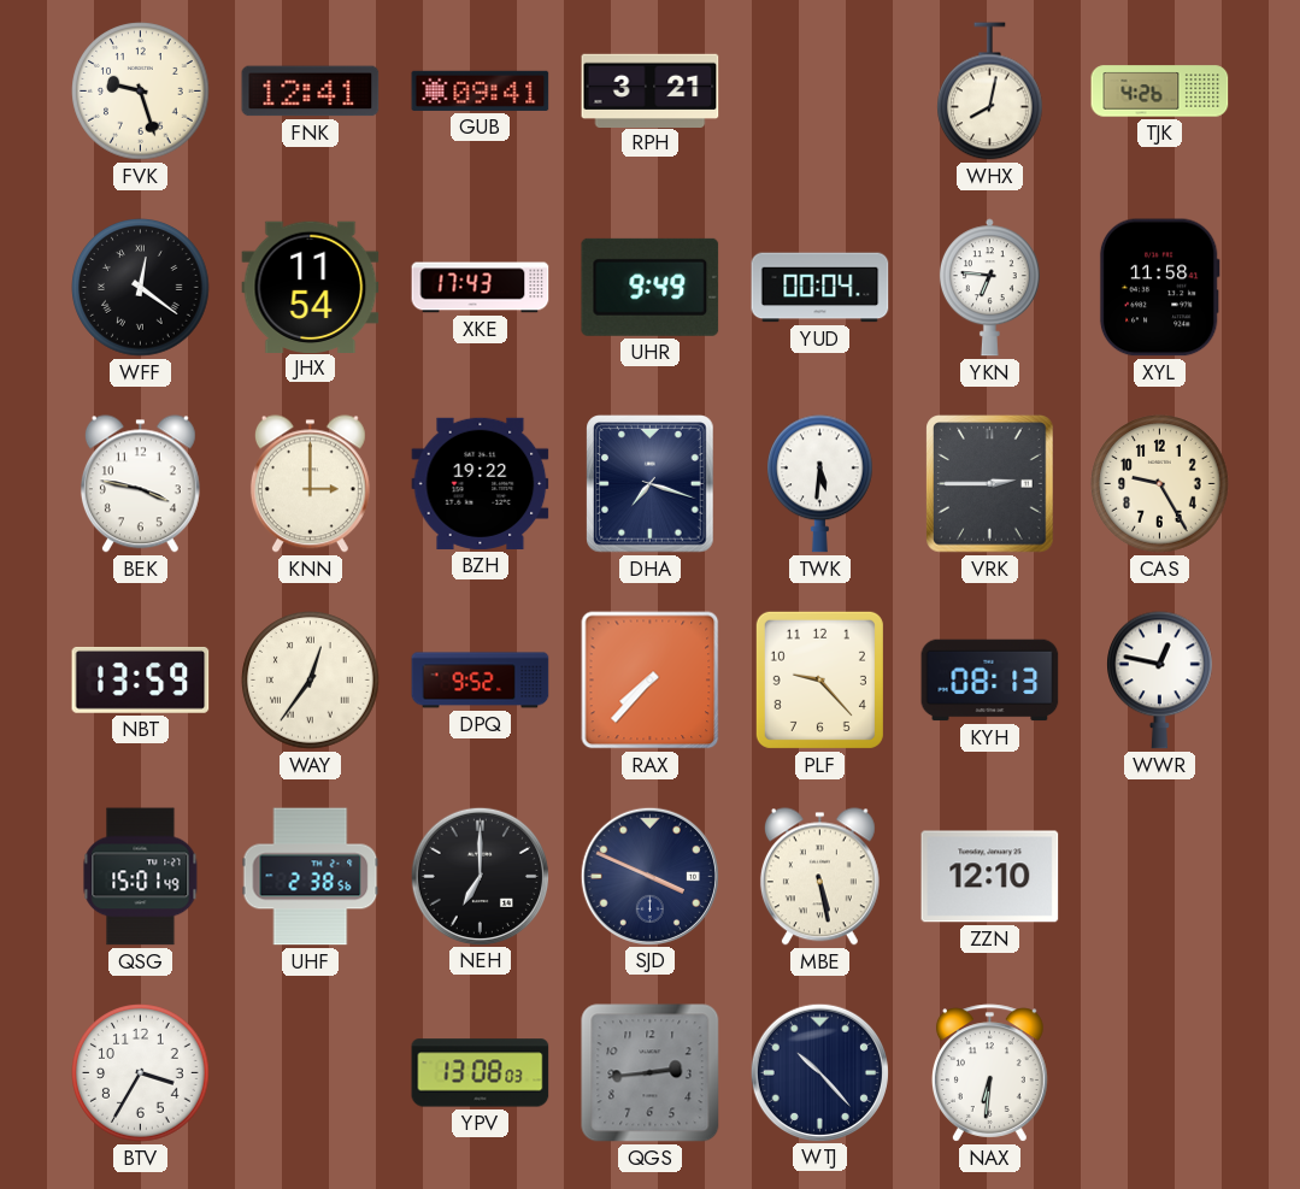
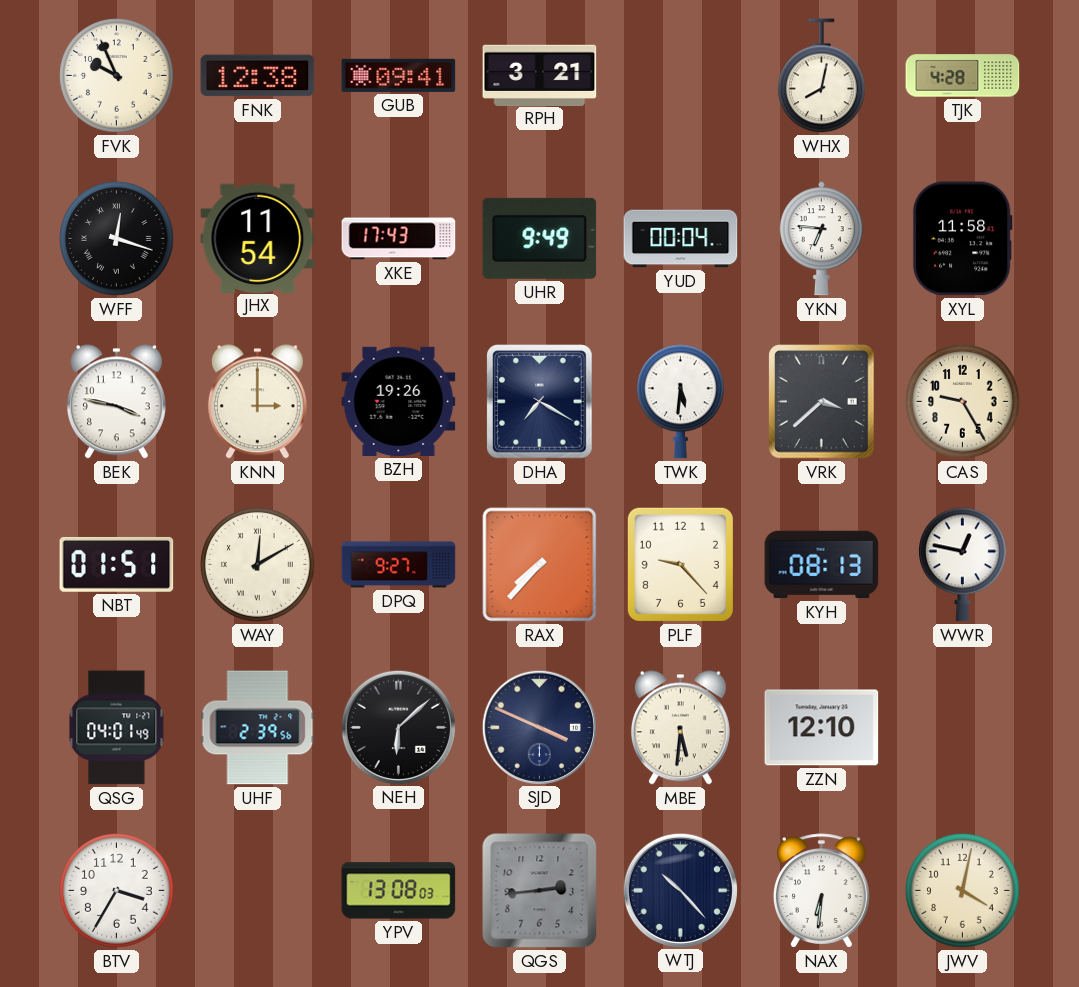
FVK: 9:27 -> 9:56
FNK: 12:41 -> 12:38
TJK: 4:26 -> 4:28
WFF: 12:21 -> 12:18
BZH: 19:22 -> 19:26
DHA: 7:18 -> 7:20
VRK: 2:45 -> 3:38
NBT: 13:59 -> 01:51
WAY: 12:36 -> 12:10
DPQ: 9:52 -> 9:27
QSG: 15:01 -> 04:01
UHF: 2:38 -> 2:39
NEH: 7:00 -> 6:08
MBE: 5:28 -> 5:31
JWV: none -> 4:02
